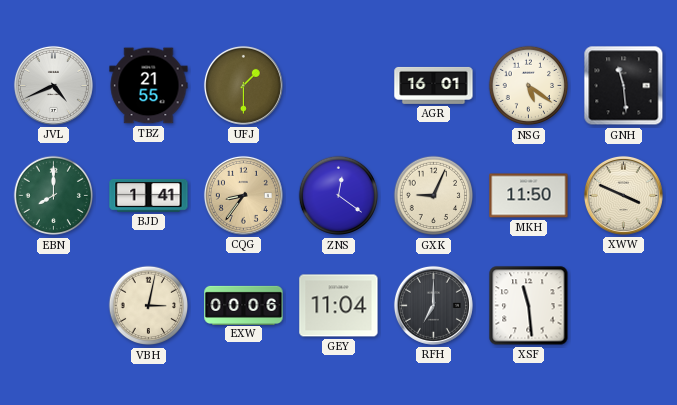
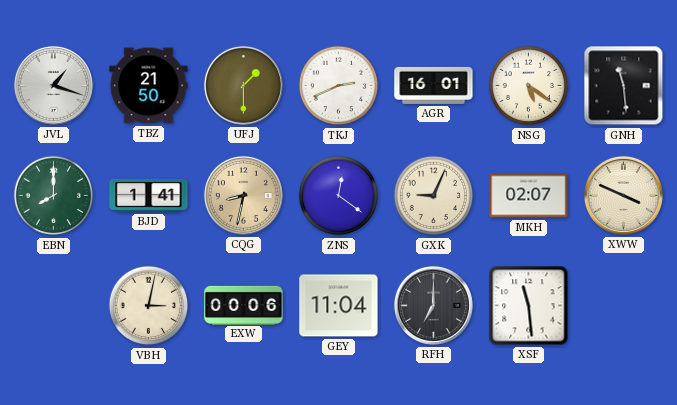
JVL: 4:41 -> 1:18
TBZ: 21:55 -> 21:50
TKJ: none -> 2:41
CQG: 8:36 -> 8:32
MKH: 11:50 -> 02:07
